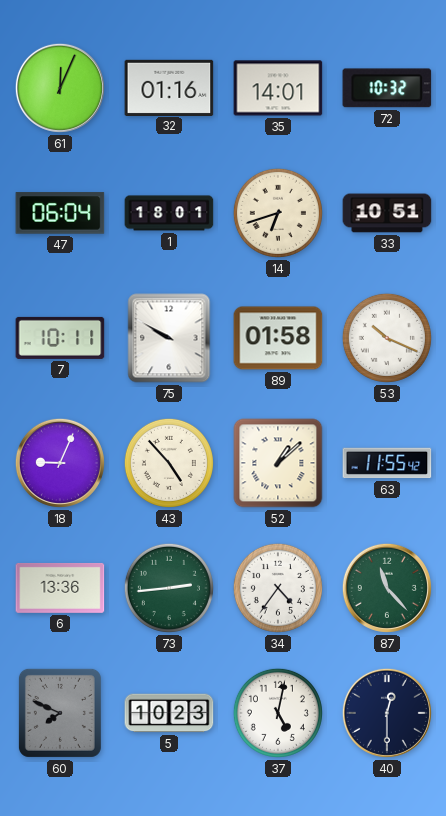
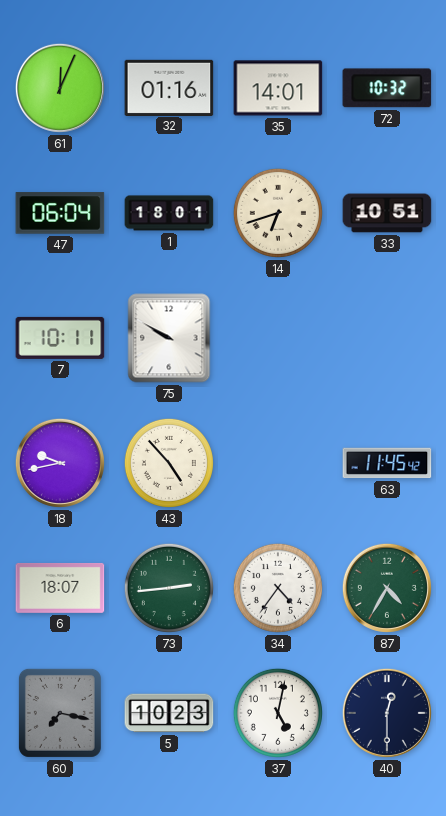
89: 01:58 -> none
53: 10:19 -> none
18: 9:04 -> 9:43
52: 1:08 -> none
63: 11:55 -> 11:45
6: 13:36 -> 18:07
87: 11:23 -> 4:35
60: 7:49 -> 7:17
